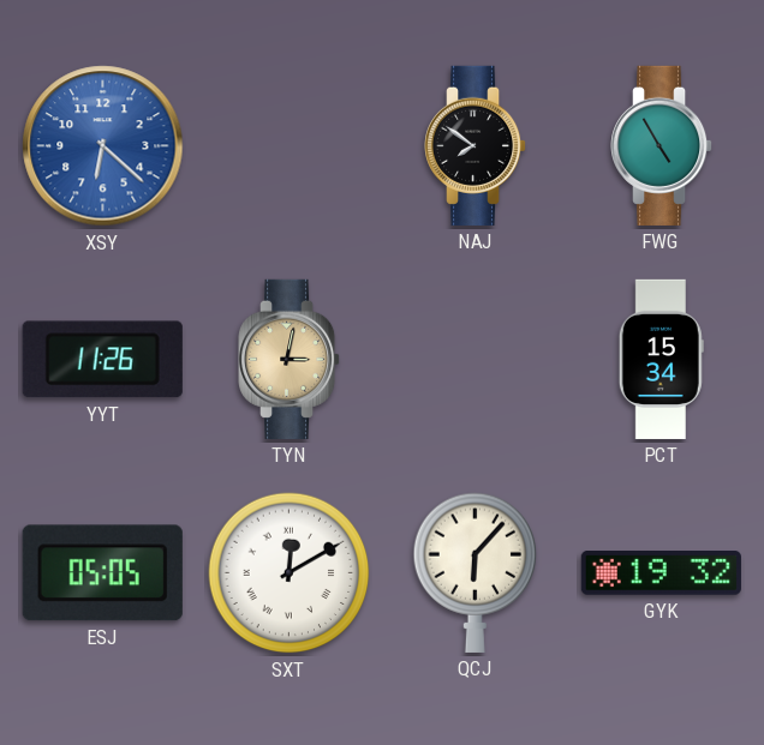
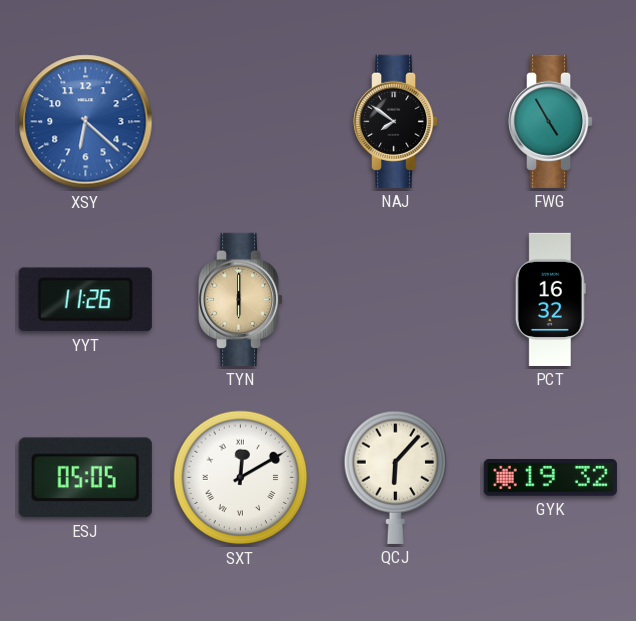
TYN: 3:02 -> 6:00
PCT: 15:34 -> 16:32
